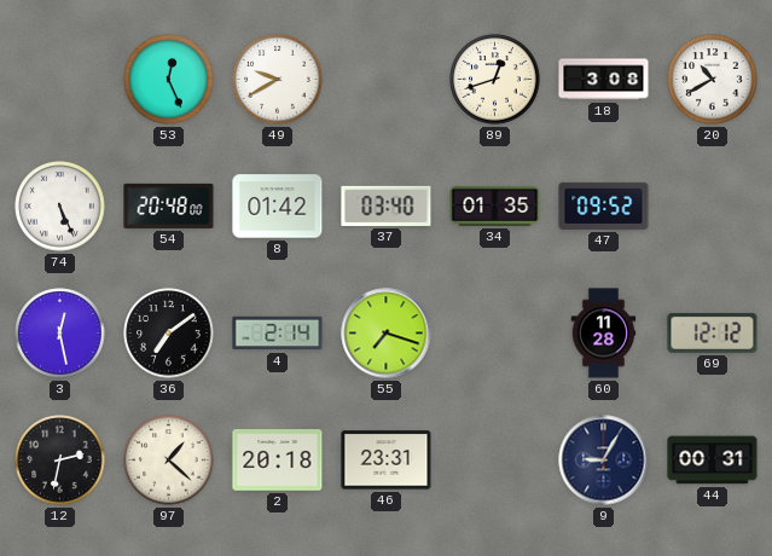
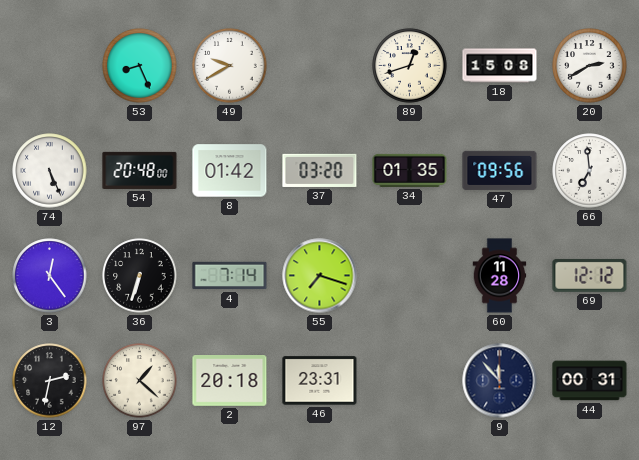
53: 12:26 -> 8:26
18: 3:08 -> 15:08
20: 10:40 -> 2:40
37: 03:40 -> 03:20
47: 09:52 -> 09:56
66: none -> 6:59
3: 12:28 -> 12:24
36: 7:09 -> 6:33
4: 2:14 -> 7:14
9: 9:05 -> 11:53
